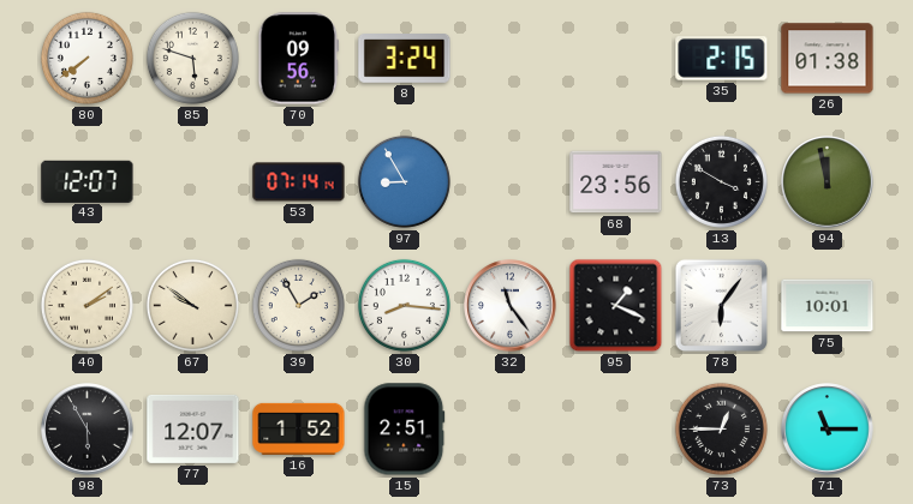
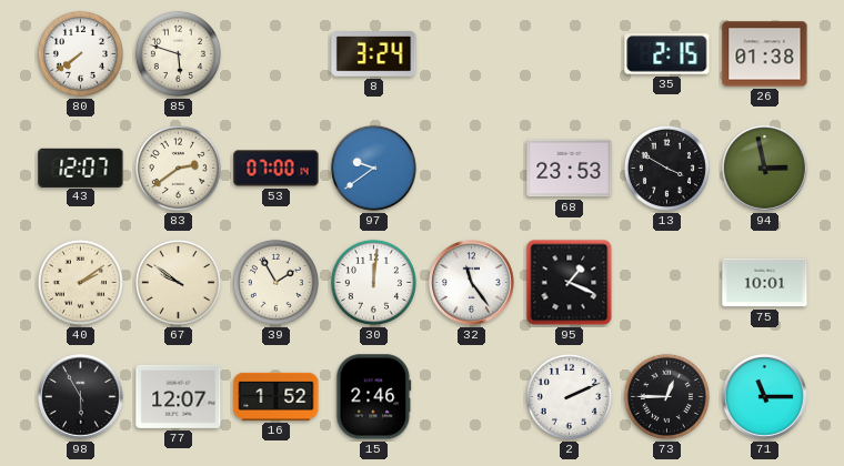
70: 09:56 -> none
83: none -> 2:39
53: 07:14 -> 07:00
97: 8:55 -> 9:39
68: 23:56 -> 23:53
94: 11:58 -> 2:58
30: 8:16 -> 12:01
78: 6:06 -> none
15: 2:51 -> 2:46
2: none -> 2:11
